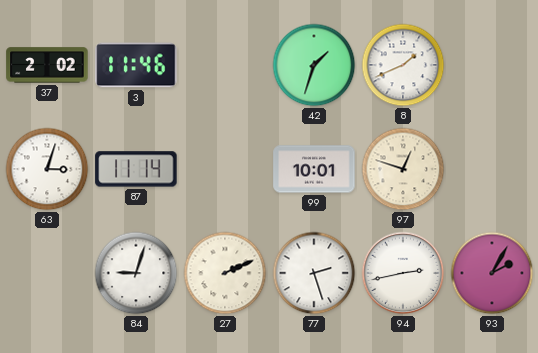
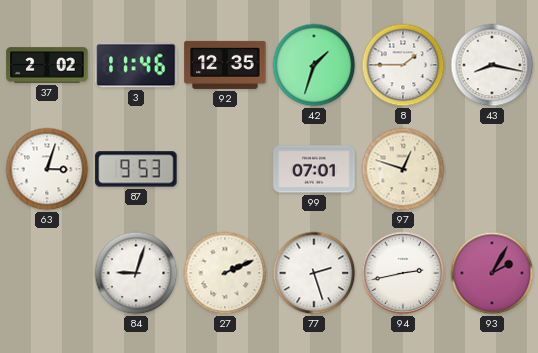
92: none -> 12:35
8: 1:41 -> 1:45
43: none -> 8:17
87: 11:14 -> 9:53
99: 10:01 -> 07:01
